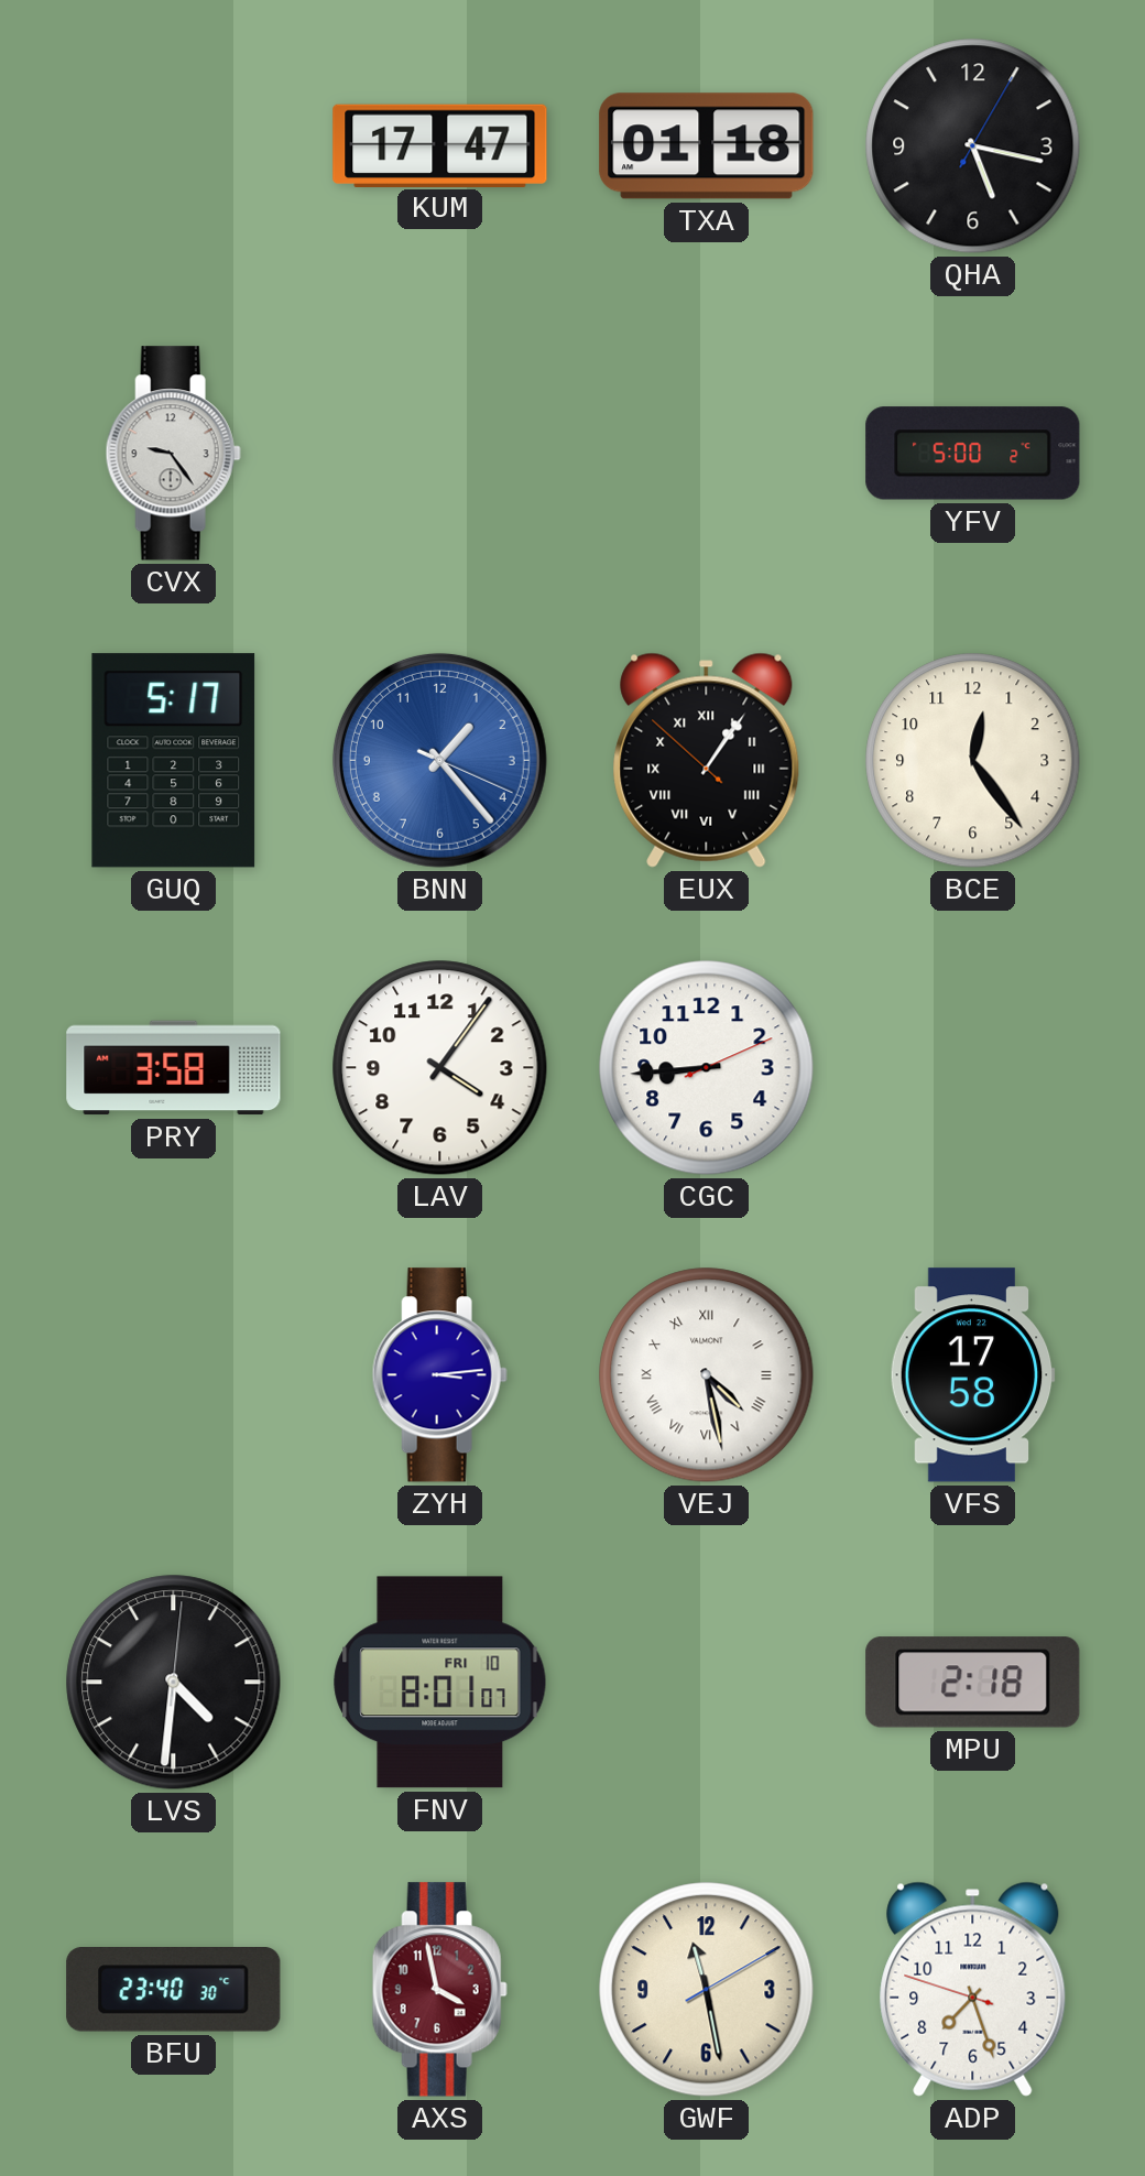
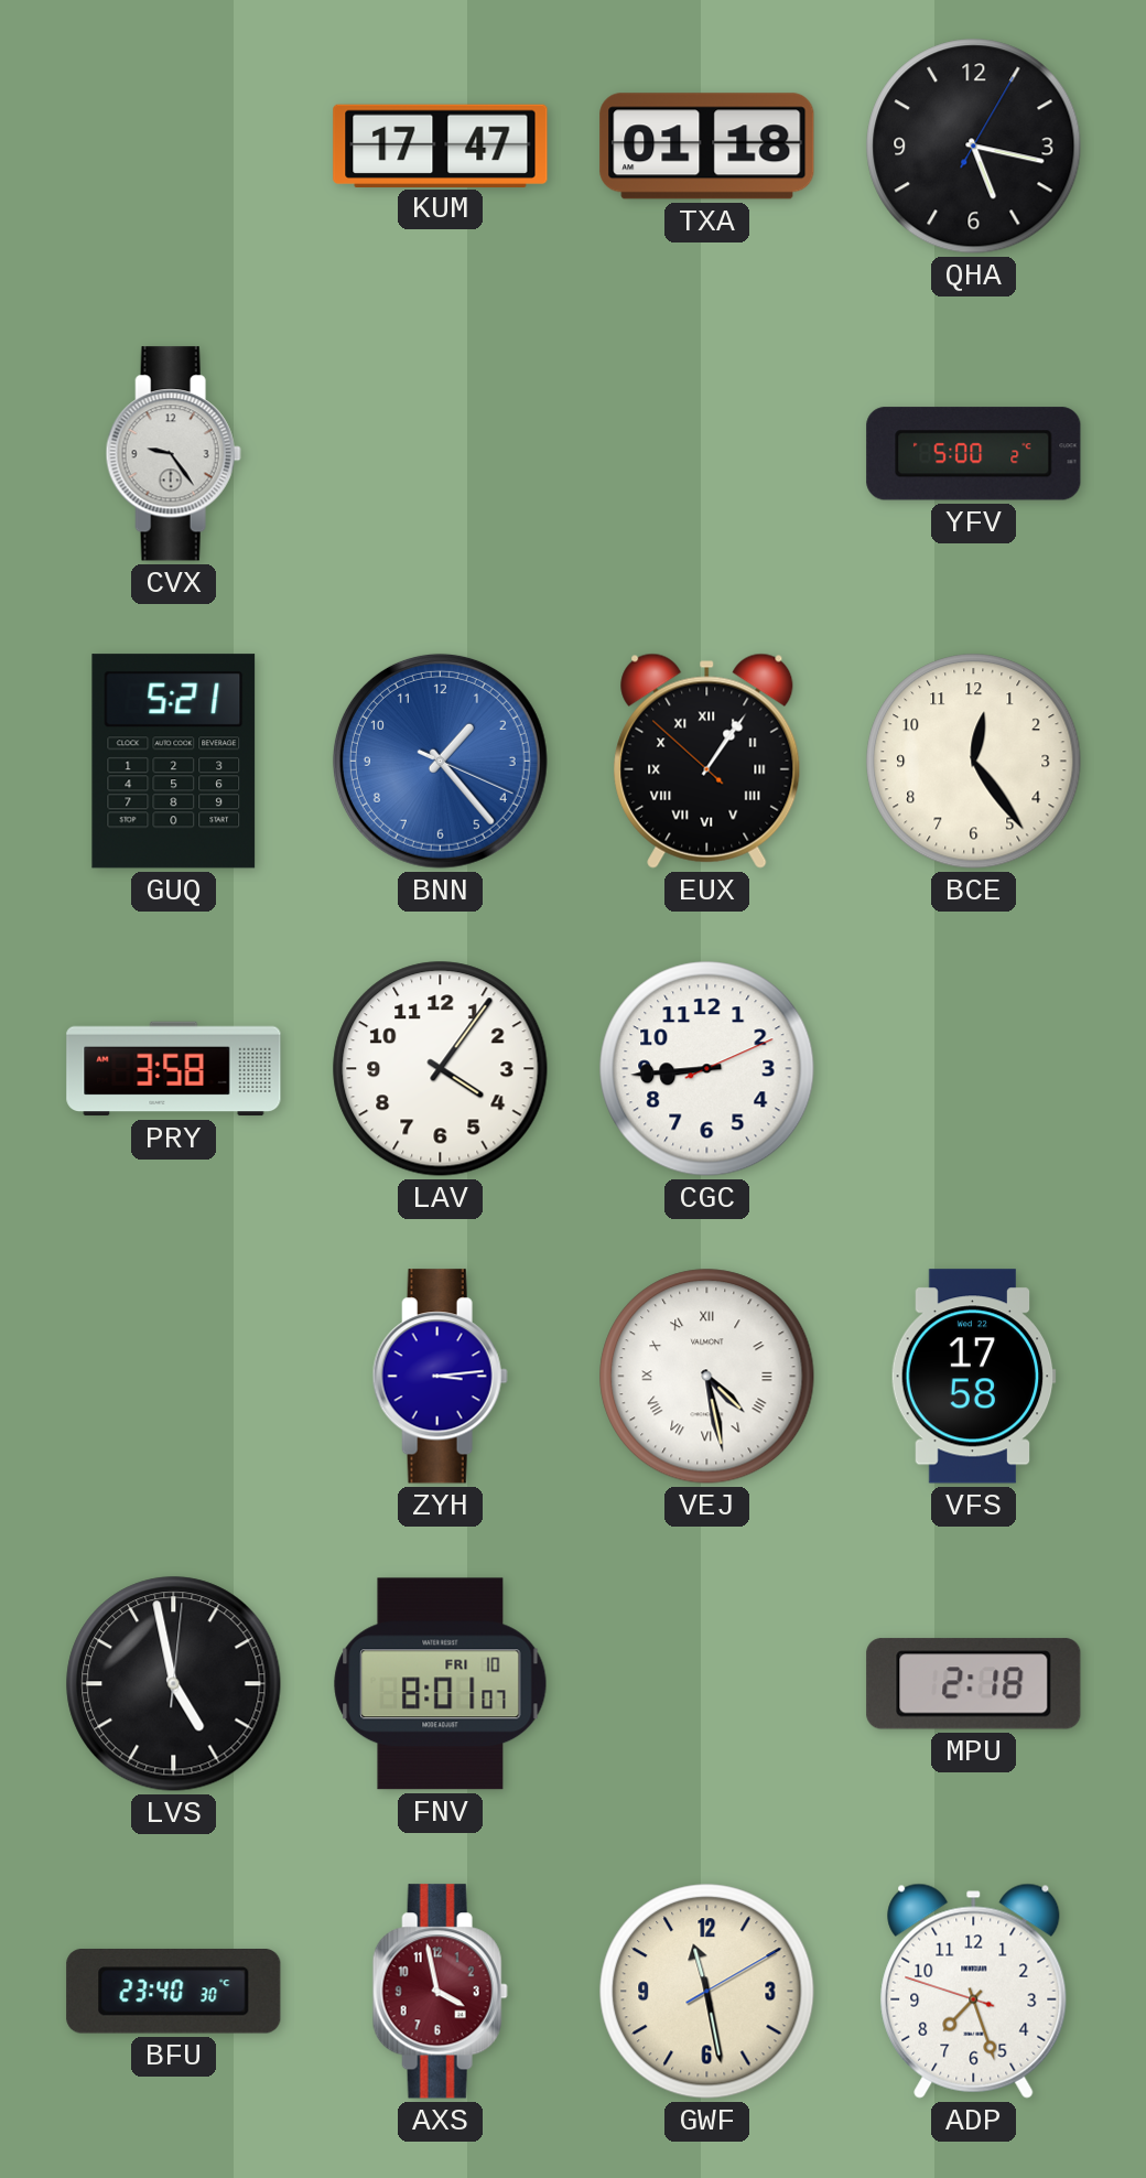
GUQ: 5:17 -> 5:21
LVS: 4:31 -> 4:58
